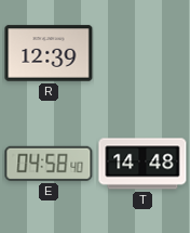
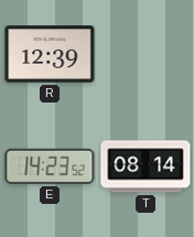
E: 04:58 -> 14:23
T: 14:48 -> 08:14
